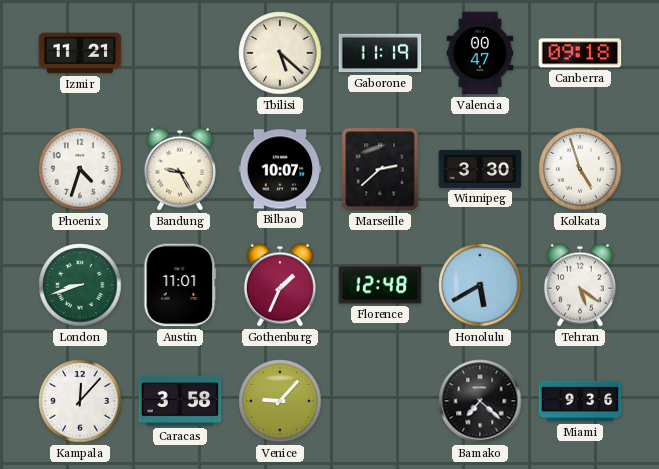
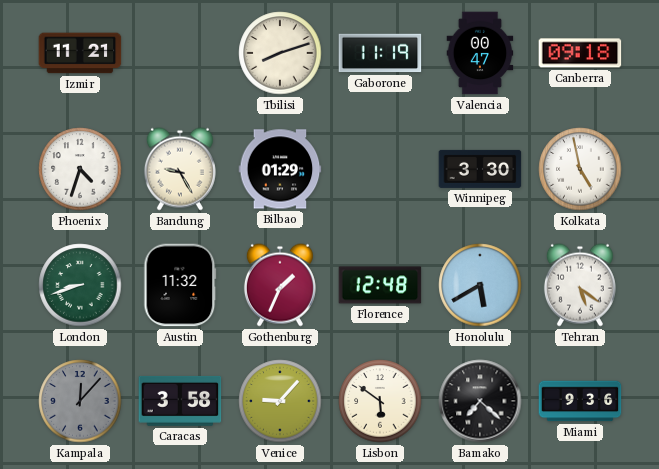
Tbilisi: 5:22 -> 8:12
Bilbao: 10:07 -> 01:29
Marseille: 2:38 -> none
Kolkata: 4:57 -> 4:58
Austin: 11:01 -> 11:32
Kampala dial: white -> grey
Lisbon: none -> 5:51
